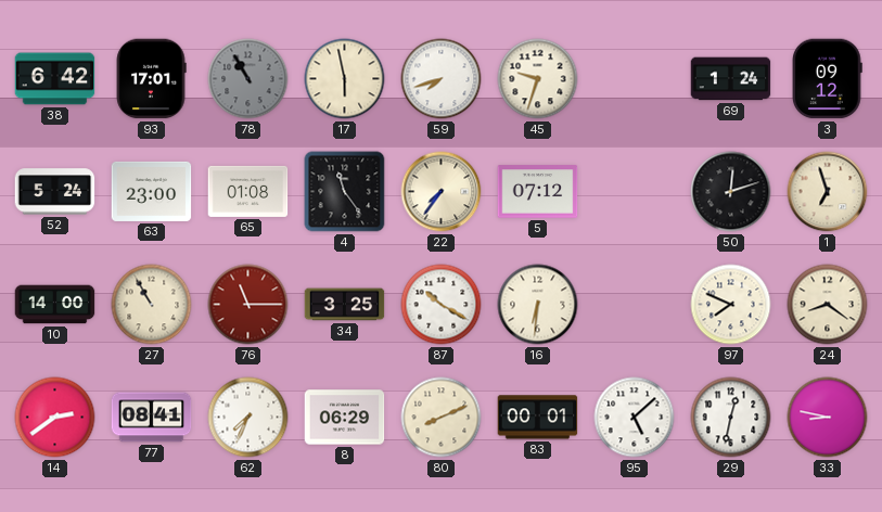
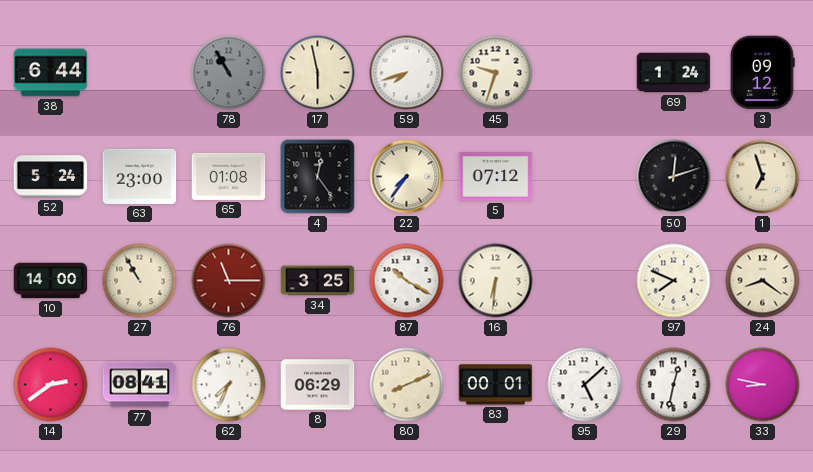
38: 6:42 -> 6:44
93: 17:01 -> none
4: 11:24 -> 12:24
